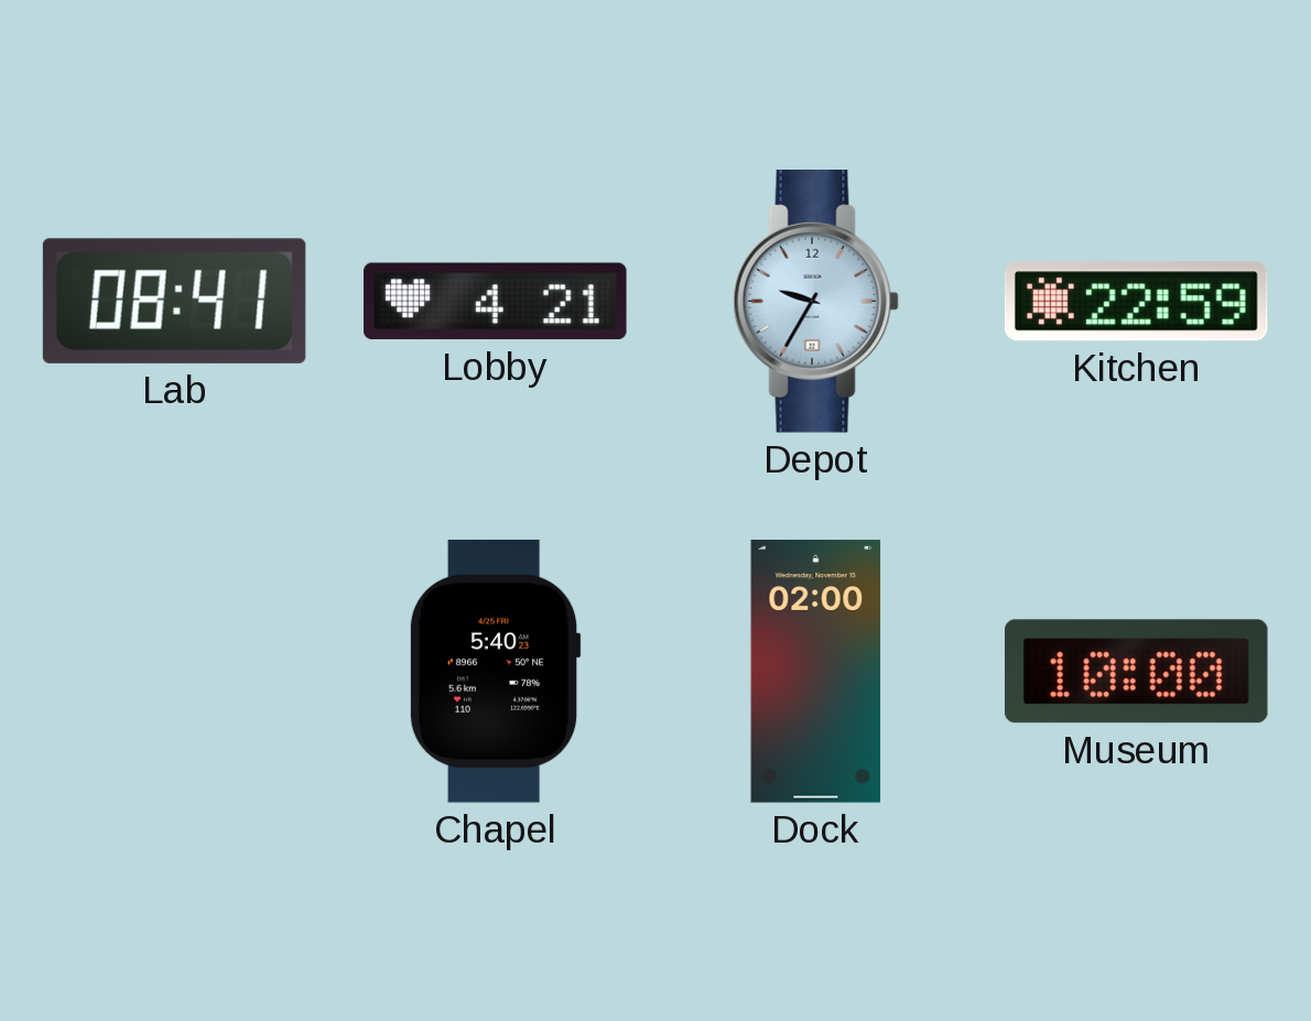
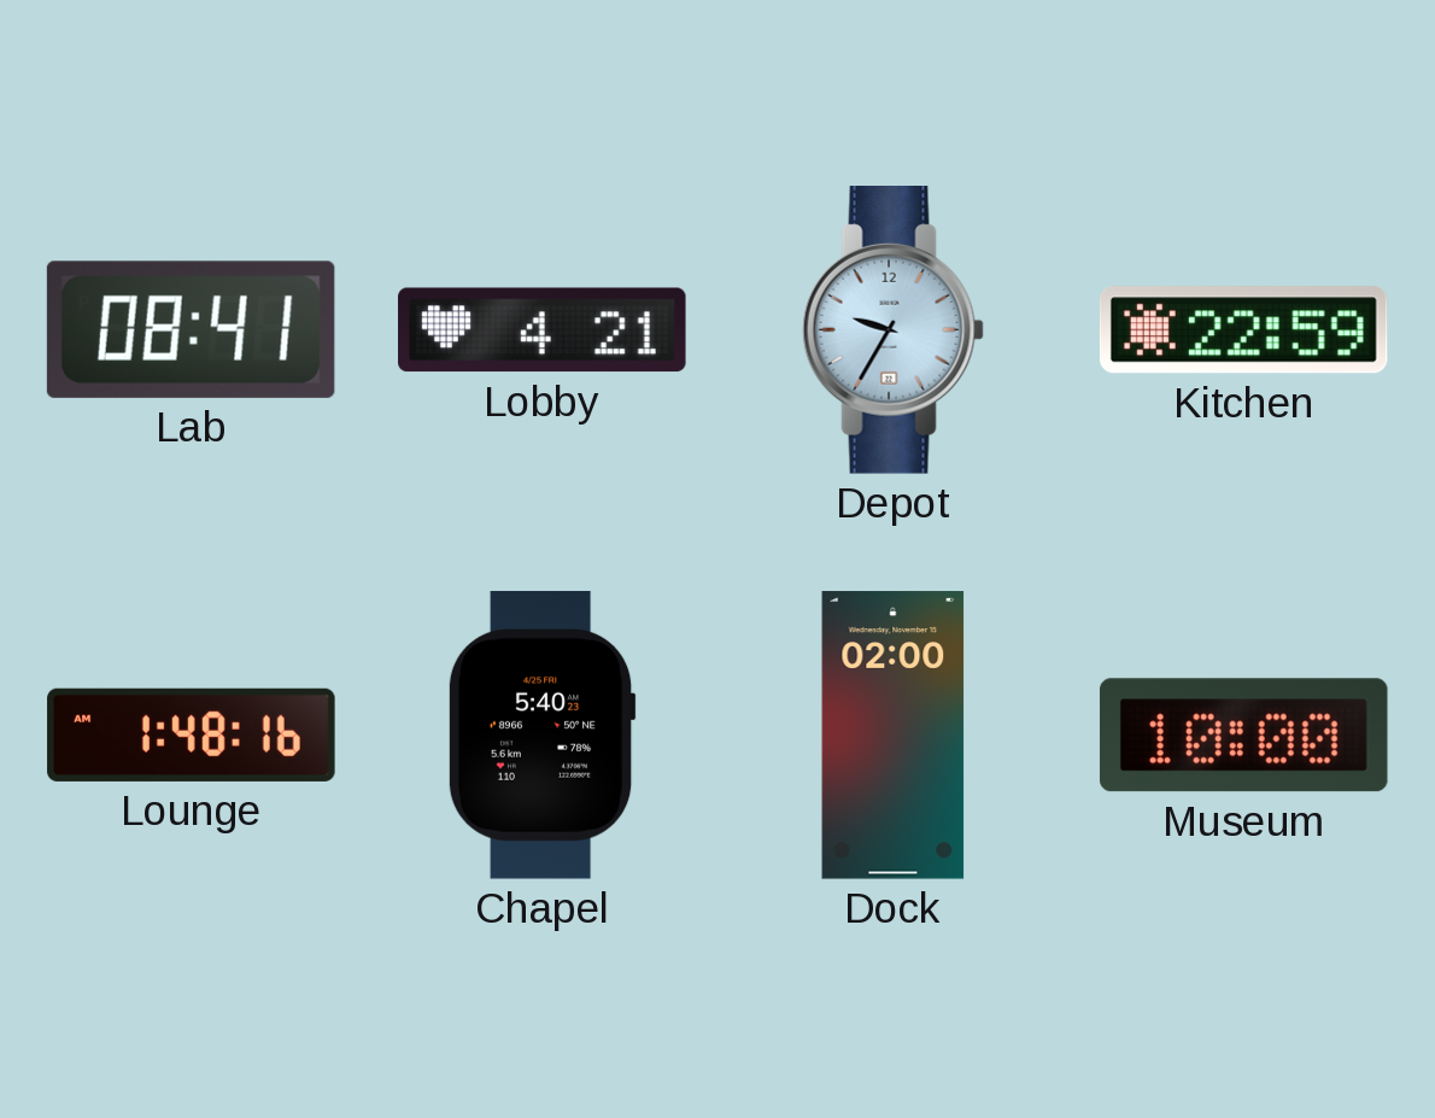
Lounge: none -> 1:48
